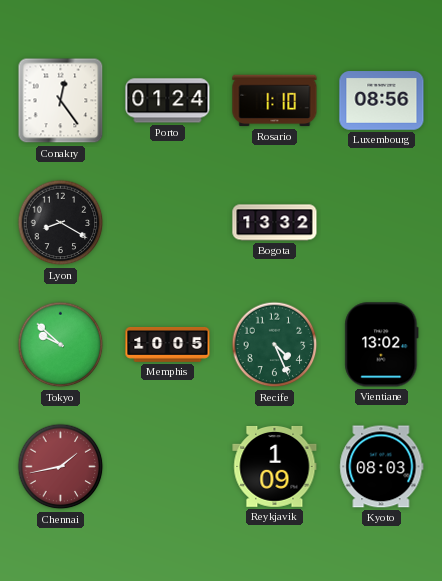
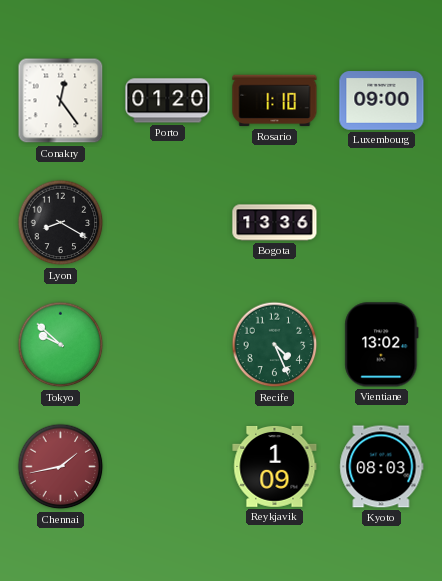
Porto: 01:24 -> 01:20
Luxembourg: 08:56 -> 09:00
Bogota: 13:32 -> 13:36
Memphis: 10:05 -> none
